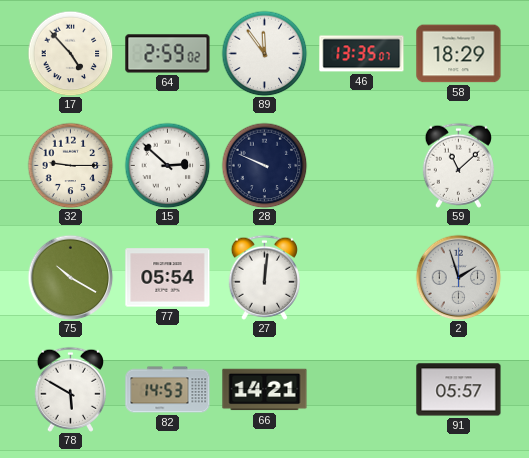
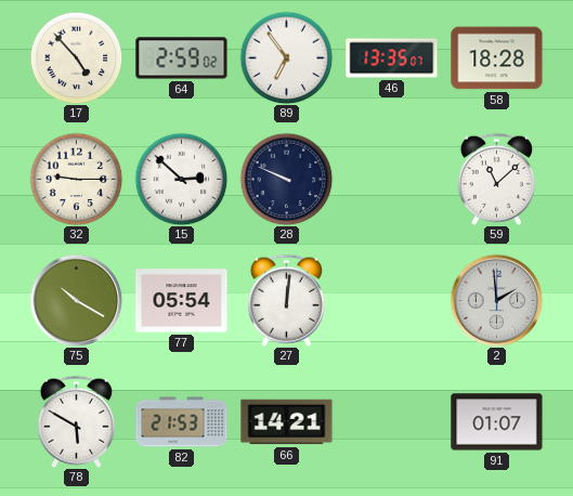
89: 11:54 -> 6:54
58: 18:29 -> 18:28
2: 1:57 -> 1:59
82: 14:53 -> 21:53
91: 05:57 -> 01:07
